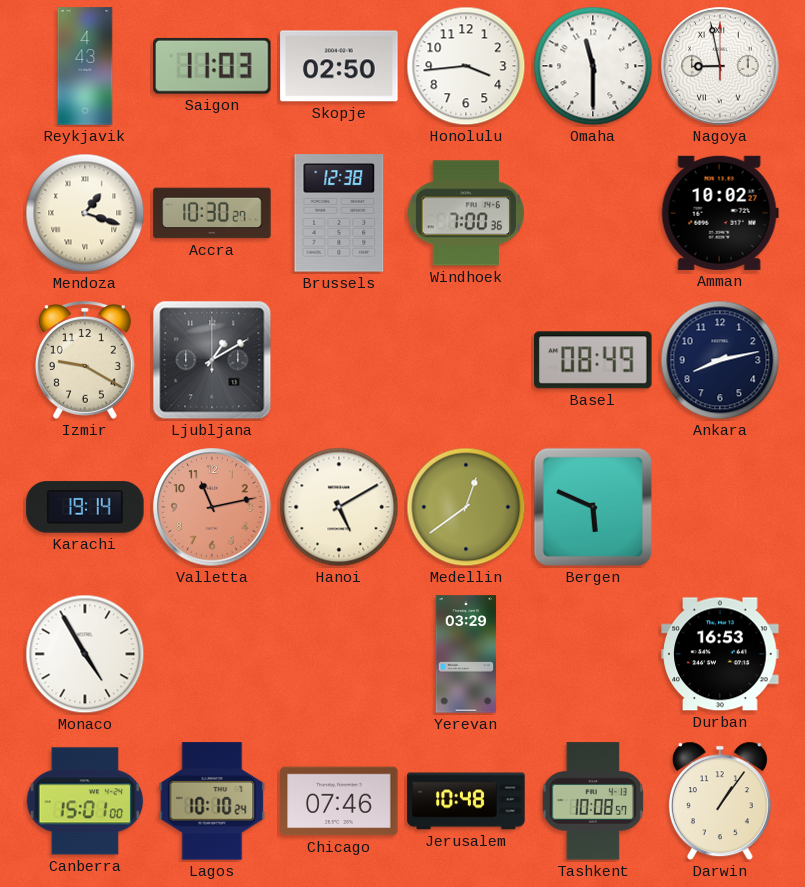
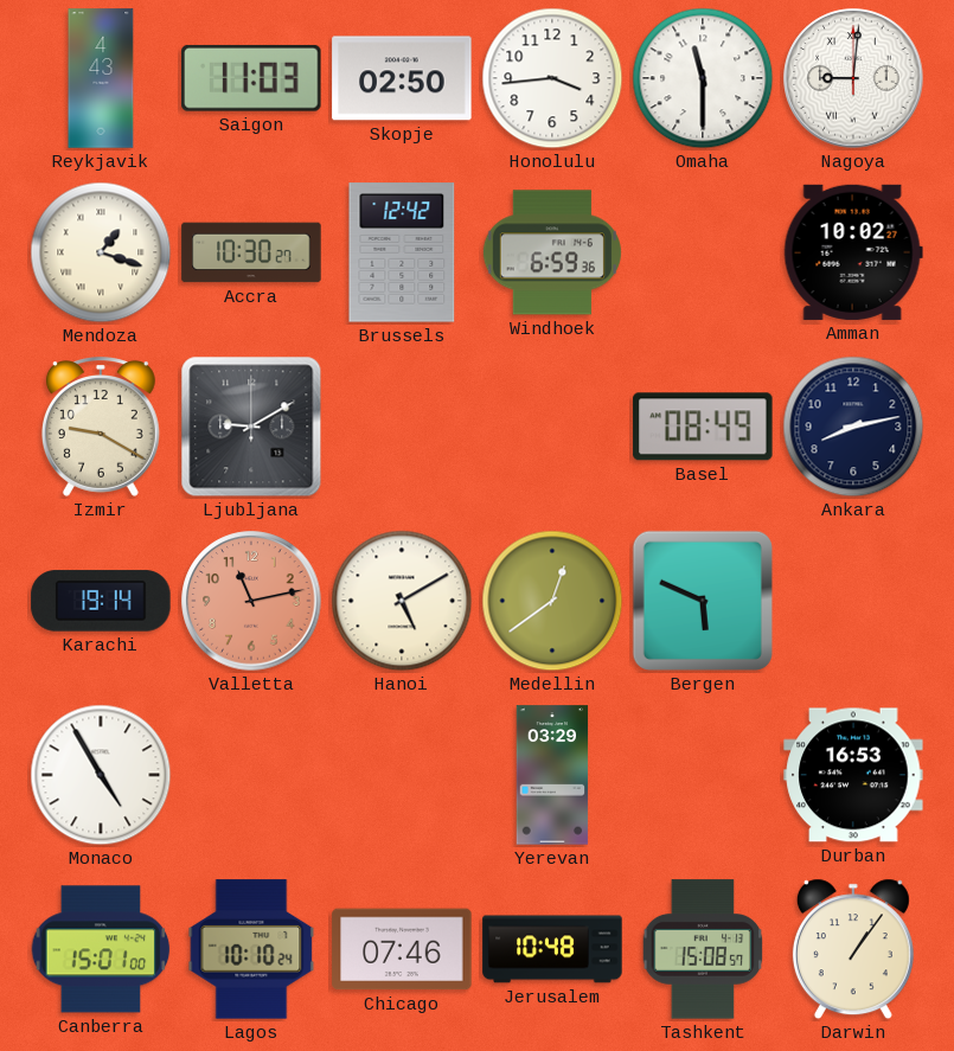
Nagoya: 8:58 -> 9:01
Brussels: 12:38 -> 12:42
Windhoek: 7:00 -> 6:59
Ljubljana: 1:10 -> 9:10
Tashkent: 10:08 -> 15:08
